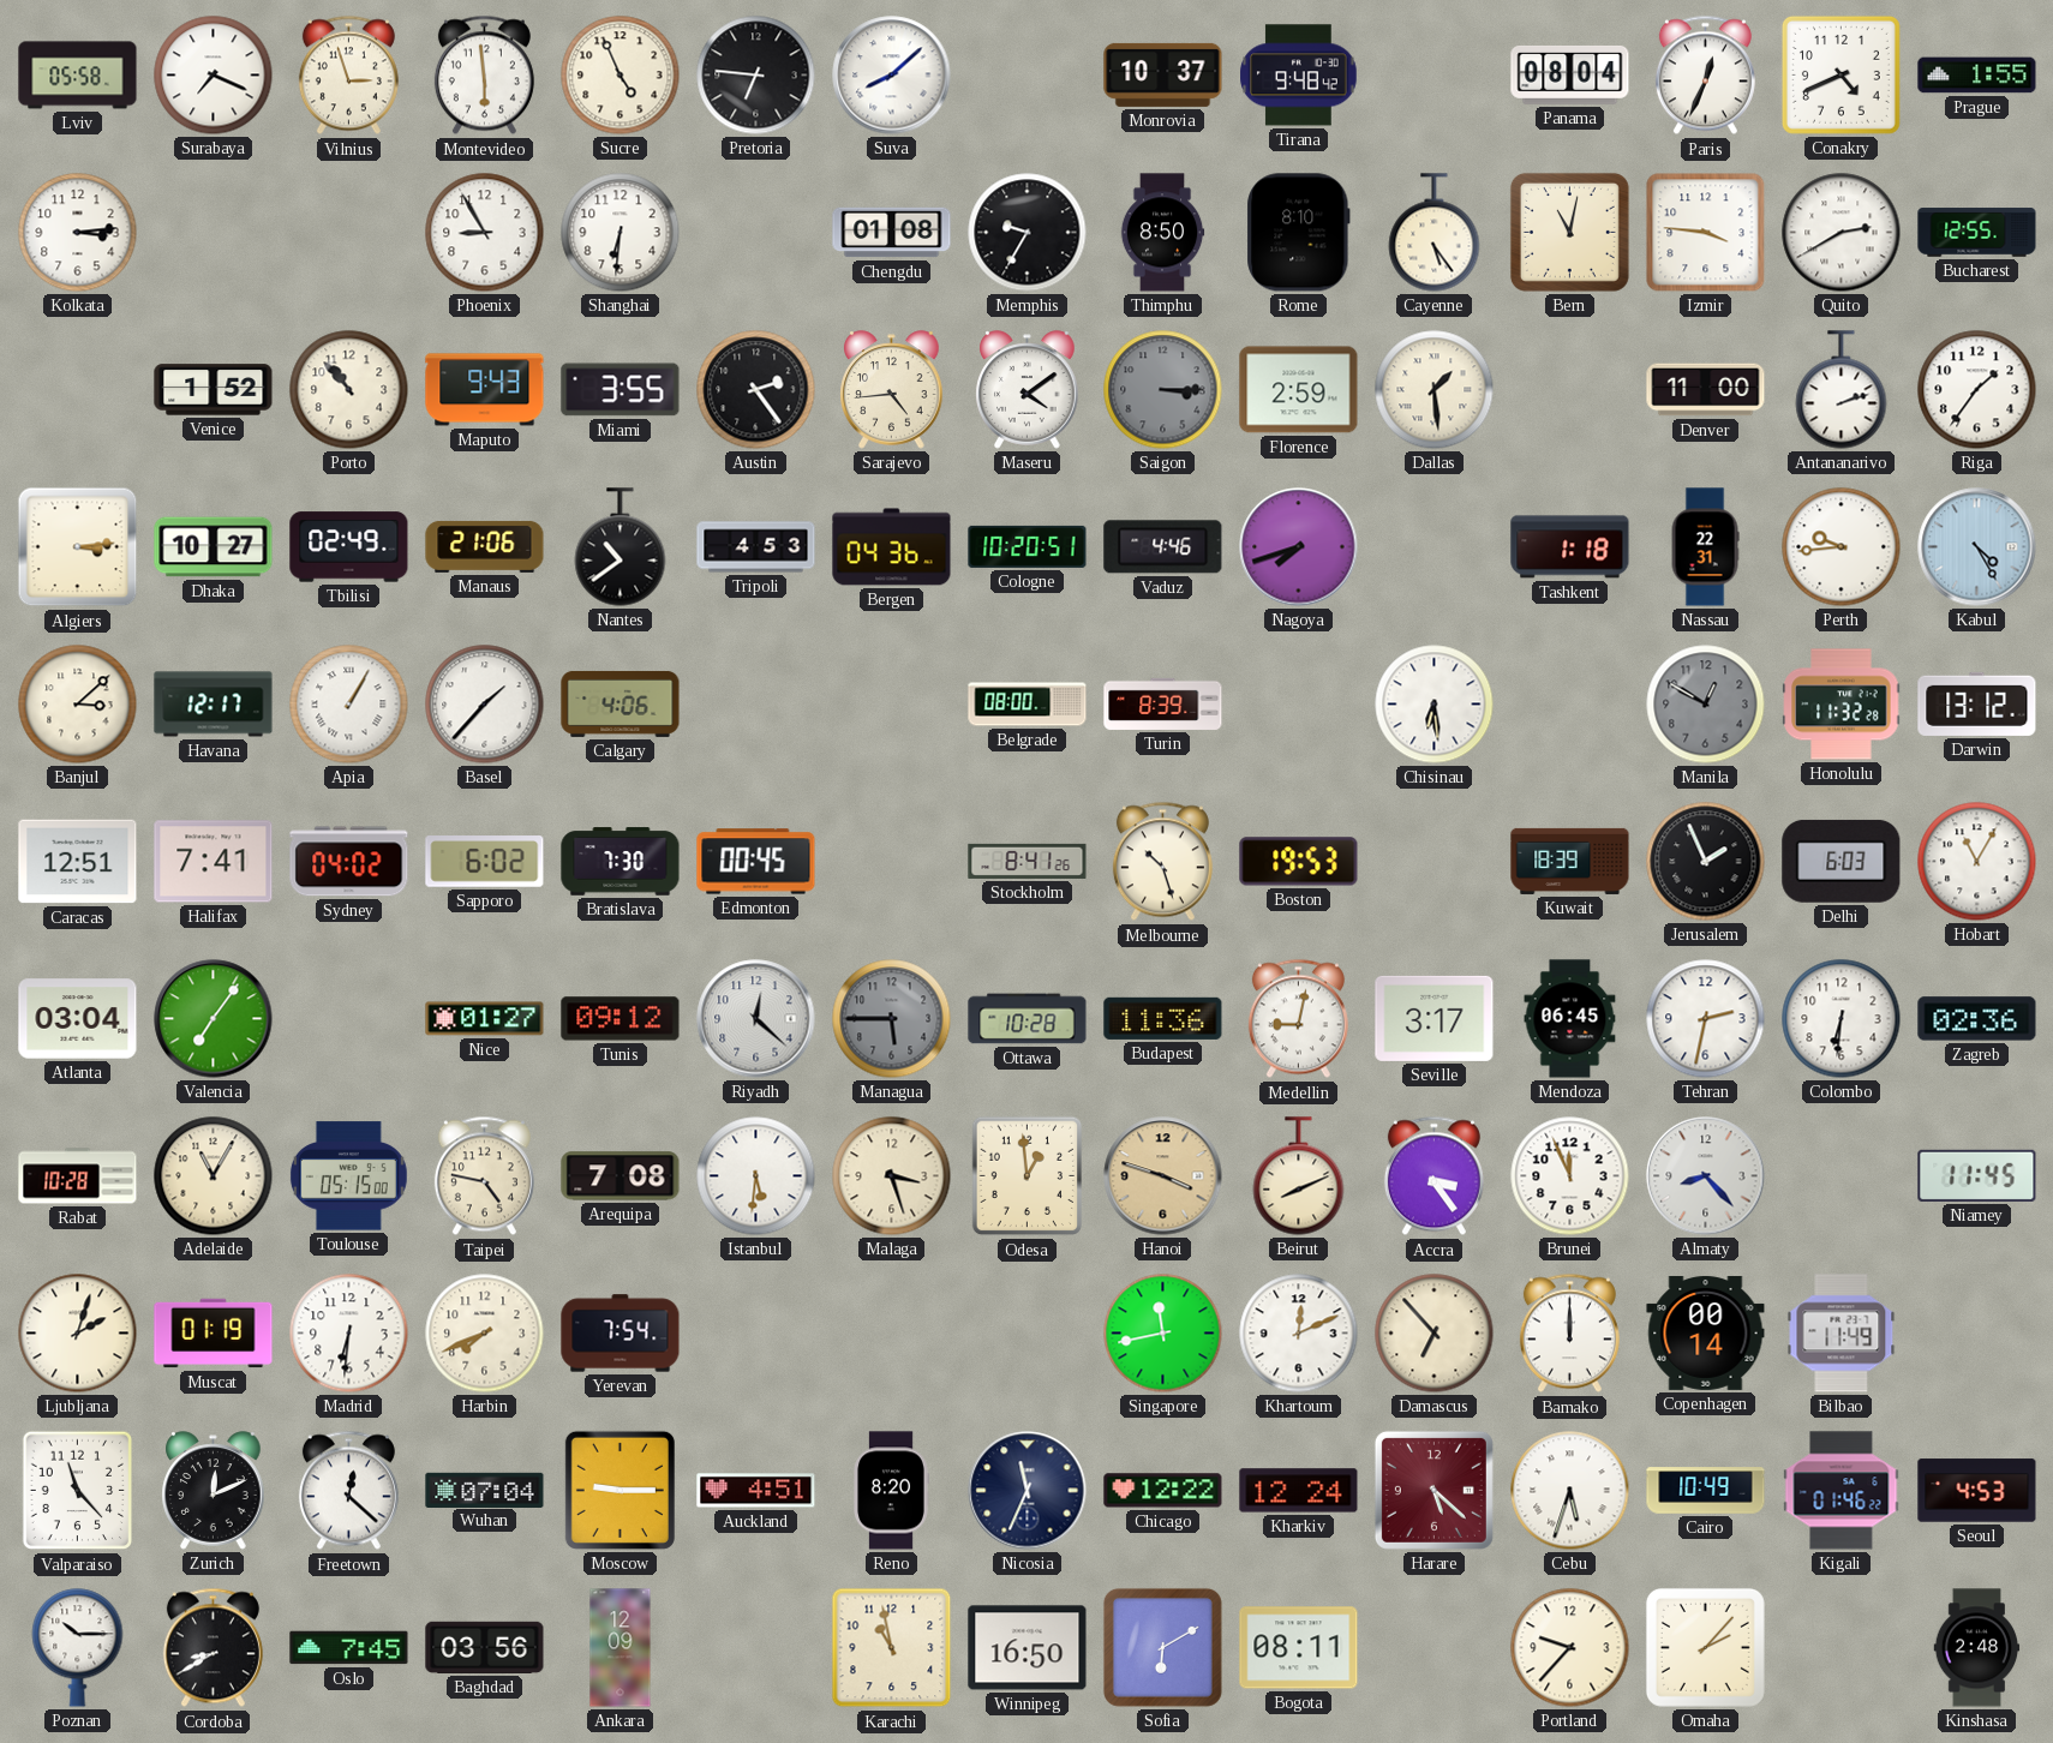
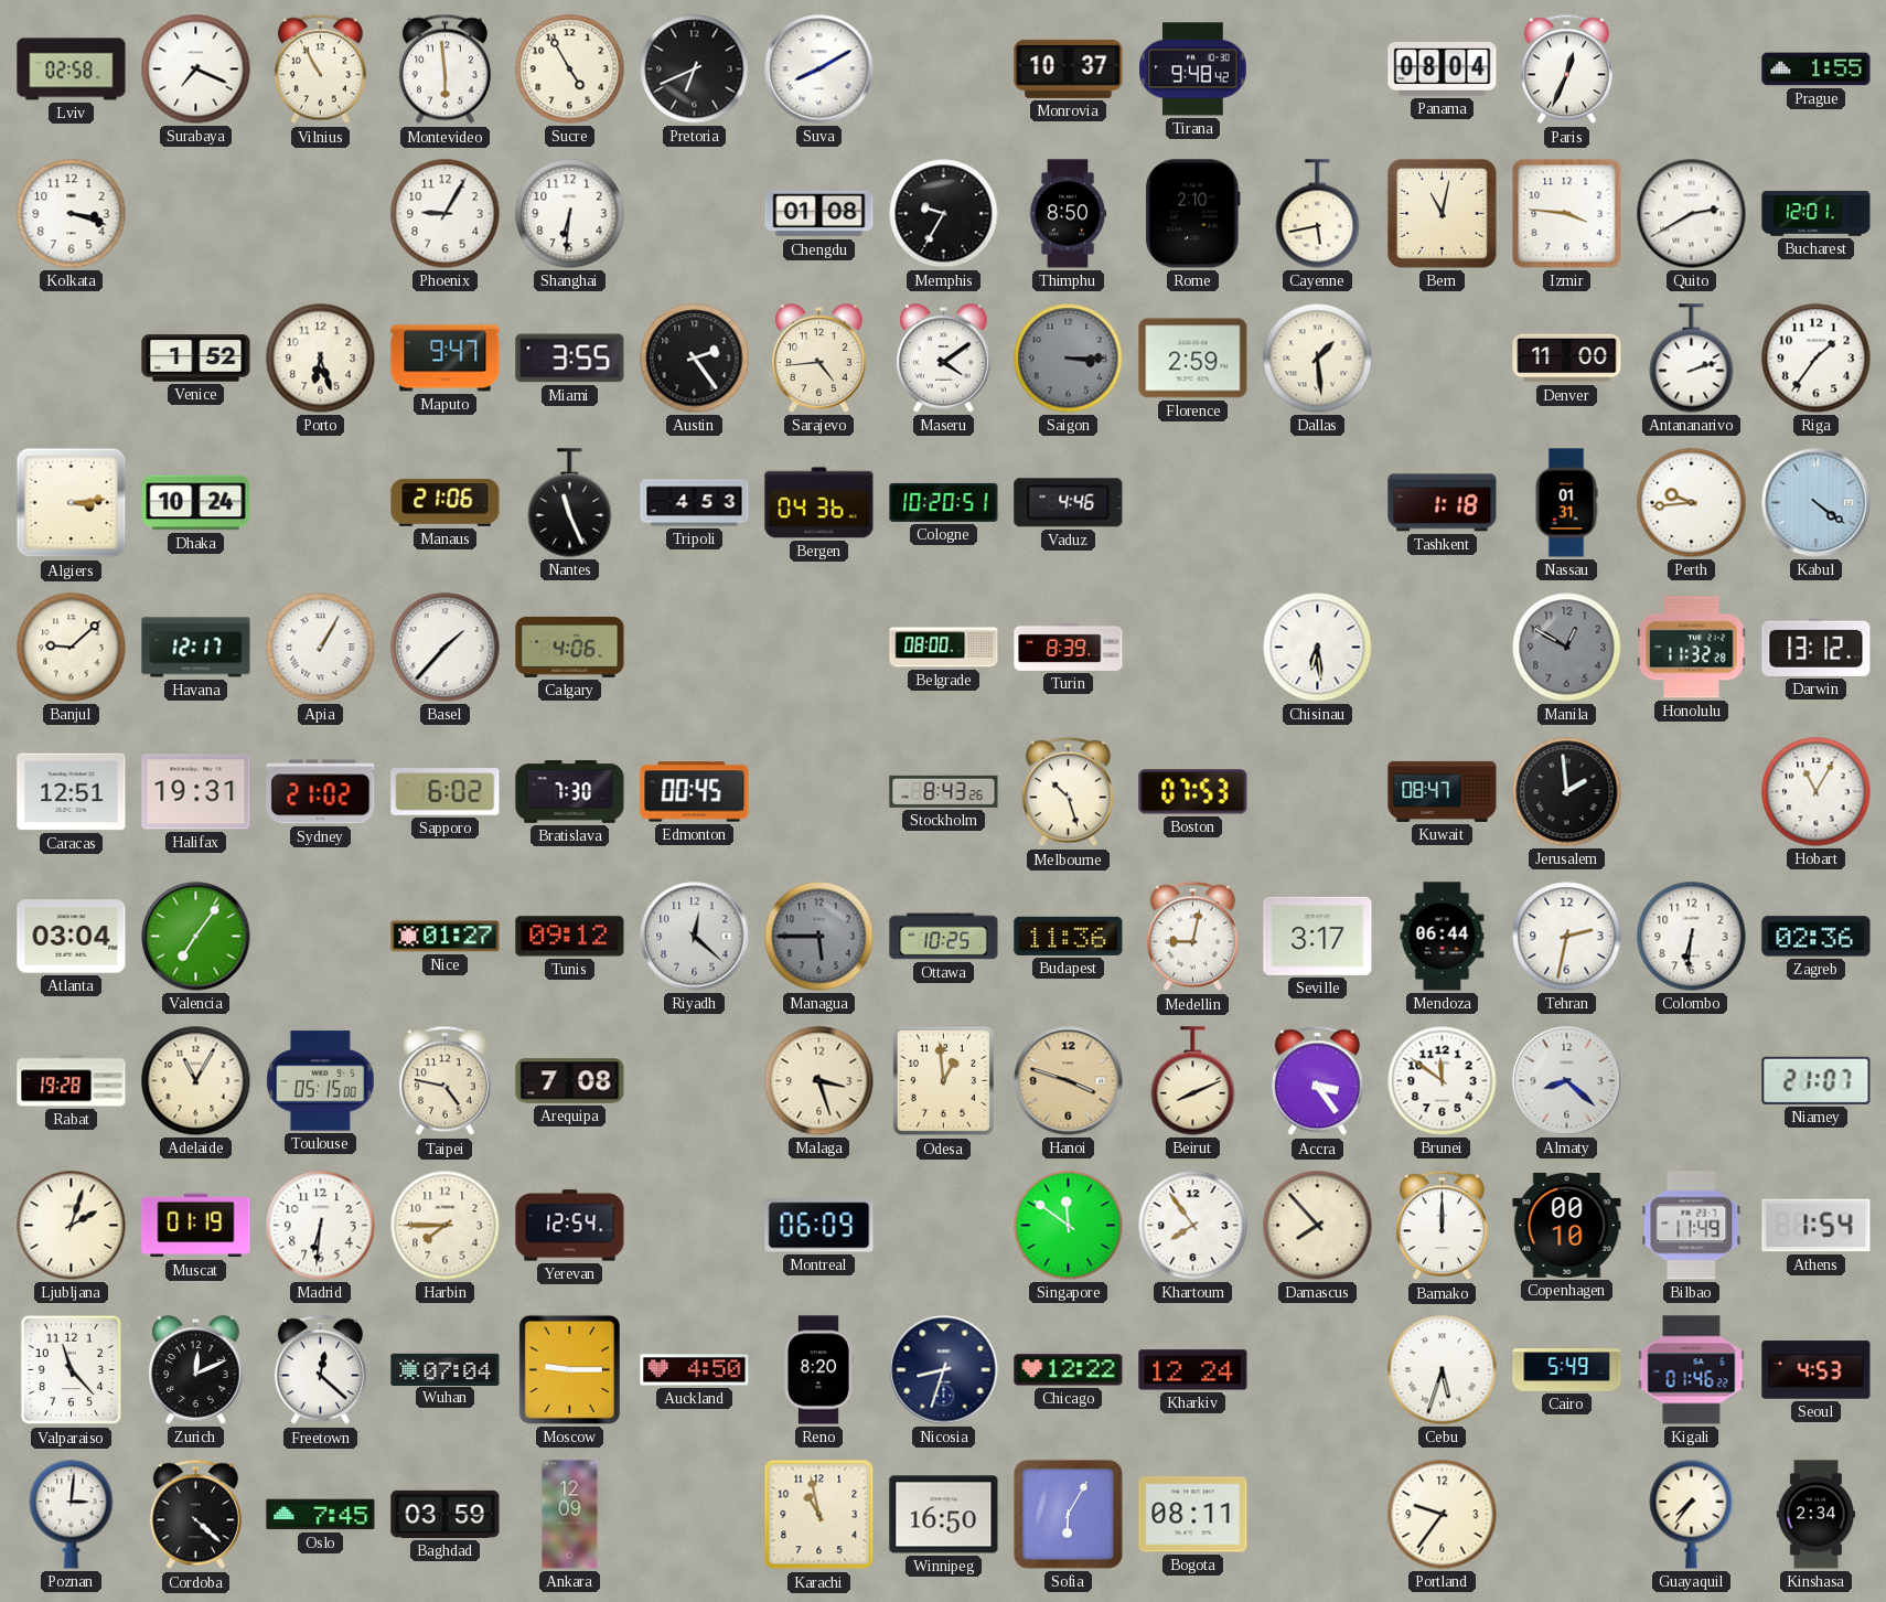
Lviv: 05:58 -> 02:58
Vilnius: 2:57 -> 10:55
Sucre: 4:56 -> 4:55
Pretoria: 6:46 -> 6:41
Suva: 8:08 -> 8:10
Conakry: 4:41 -> none
Kolkata: 3:14 -> 3:18
Phoenix: 8:55 -> 9:05
Rome: 8:10 -> 2:10
Cayenne: 5:24 -> 5:43
Bucharest: 12:55 -> 12:01
Porto: 10:53 -> 6:27
Maputo: 9:43 -> 9:47
Dhaka: 10:27 -> 10:24
Tbilisi: 02:49 -> none
Nantes: 10:39 -> 11:26
Nagoya: 7:42 -> none
Nassau: 22:31 -> 01:31
Kabul: 4:25 -> 4:21
Banjul: 3:08 -> 9:08
Halifax: 7:41 -> 19:31
Sydney: 04:02 -> 21:02
Stockholm: 8:41 -> 8:43
Boston: 19:53 -> 07:53
Kuwait: 18:39 -> 08:47
Jerusalem: 1:56 -> 1:59
Delhi: 6:03 -> none
Ottawa: 10:28 -> 10:25
Mendoza: 06:45 -> 06:44
Rabat: 10:28 -> 19:28
Istanbul: 5:31 -> none
Brunei: 11:56 -> 11:51
Almaty: 8:23 -> 8:22
Niamey: 11:45 -> 21:07
Harbin: 7:41 -> 7:45
Yerevan: 7:54 -> 12:54
Montreal: none -> 06:09
Singapore: 11:43 -> 11:51
Khartoum: 12:11 -> 7:54
Damascus: 6:53 -> 7:53
Copenhagen: 00:14 -> 00:10
Athens: none -> 1:54
Auckland: 4:51 -> 4:50
Nicosia: 11:34 -> 8:33
Harare: 5:22 -> none
Cairo: 10:49 -> 5:49
Poznan: 10:15 -> 3:01
Cordoba: 8:40 -> 4:22
Baghdad: 03:56 -> 03:59
Sofia: 6:10 -> 6:05
Portland: 9:37 -> 9:36
Omaha: 2:07 -> none
Guayaquil: none -> 7:36
Kinshasa: 2:48 -> 2:34
